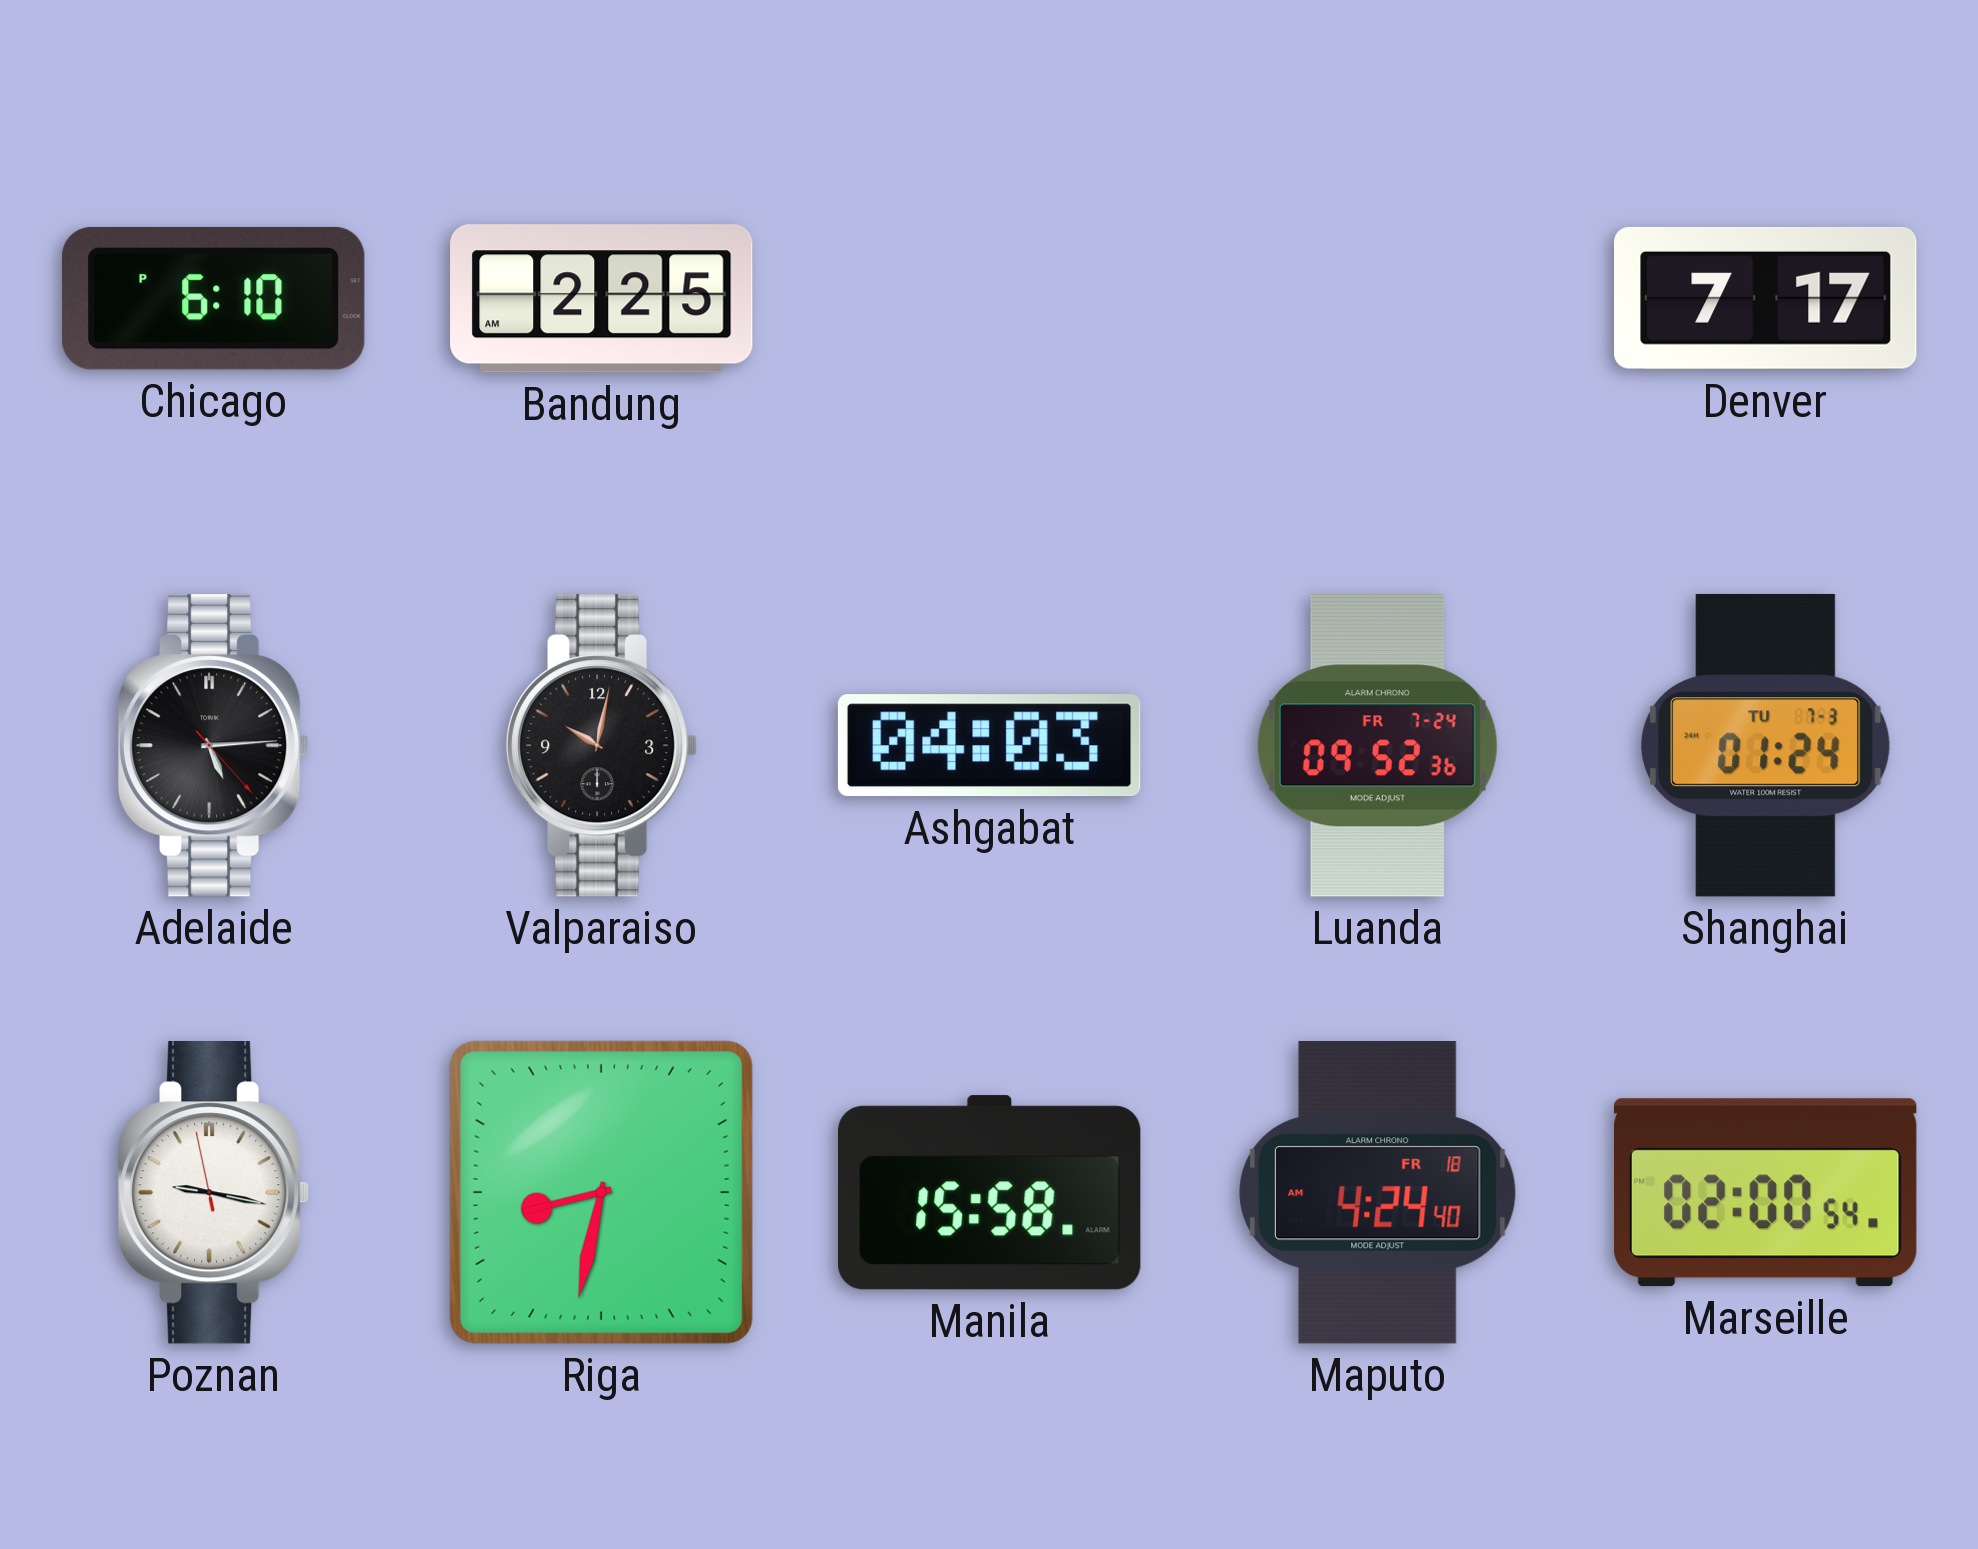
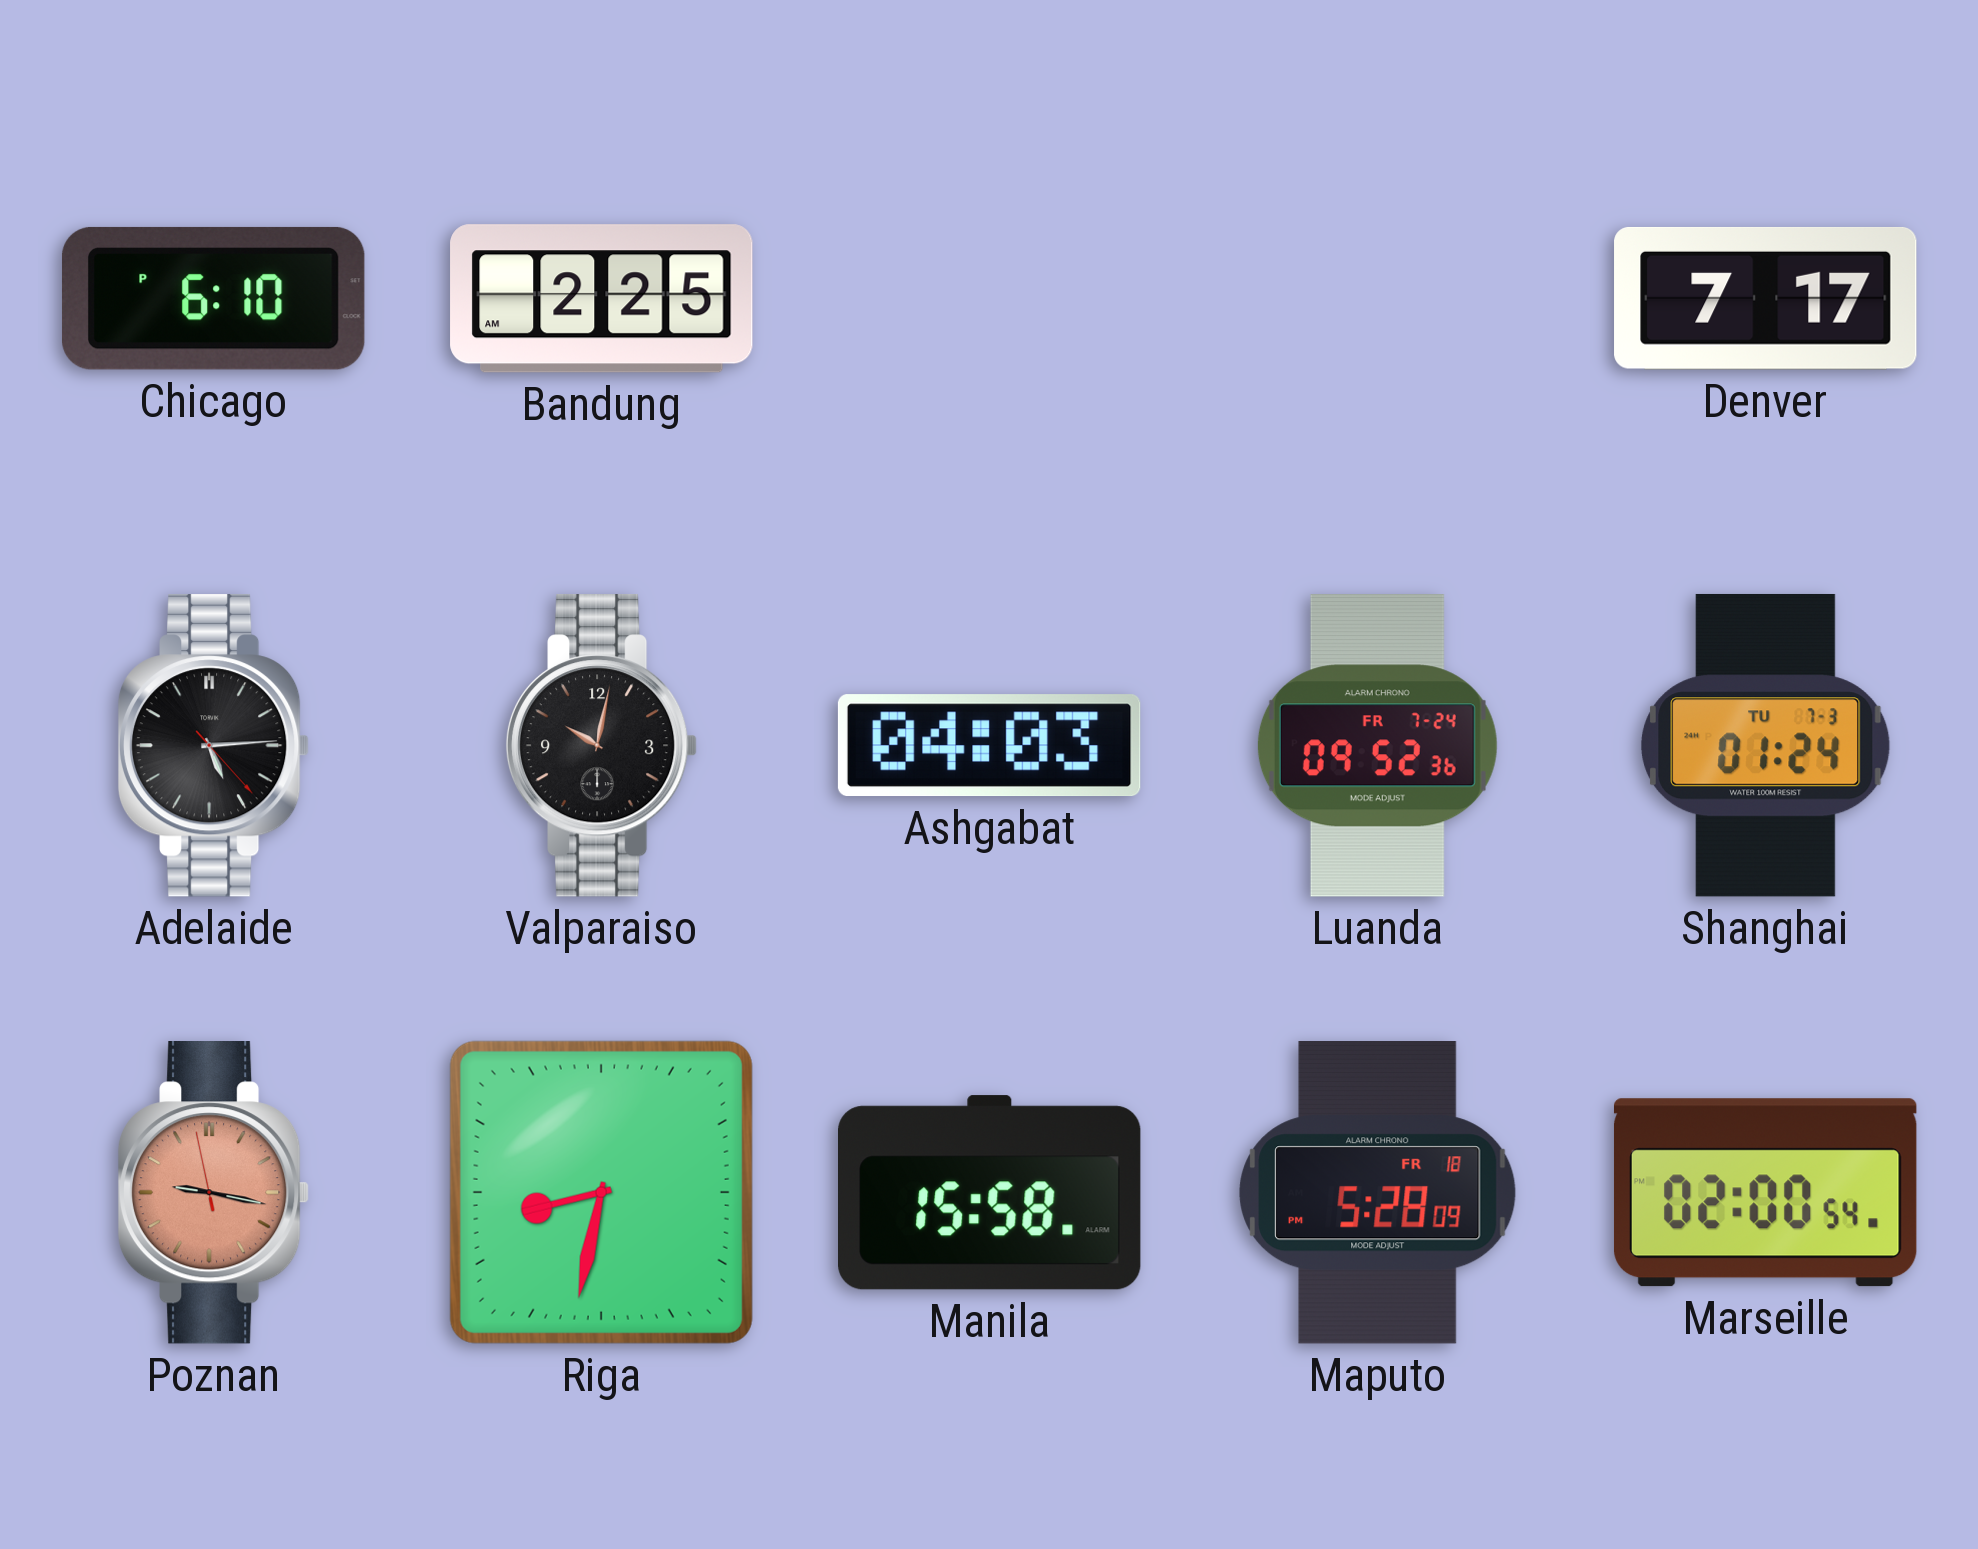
Poznan dial: white -> salmon
Maputo: 4:24 -> 5:28
